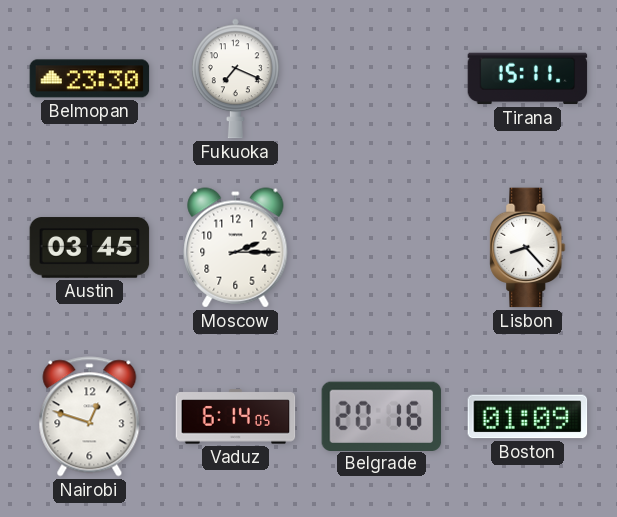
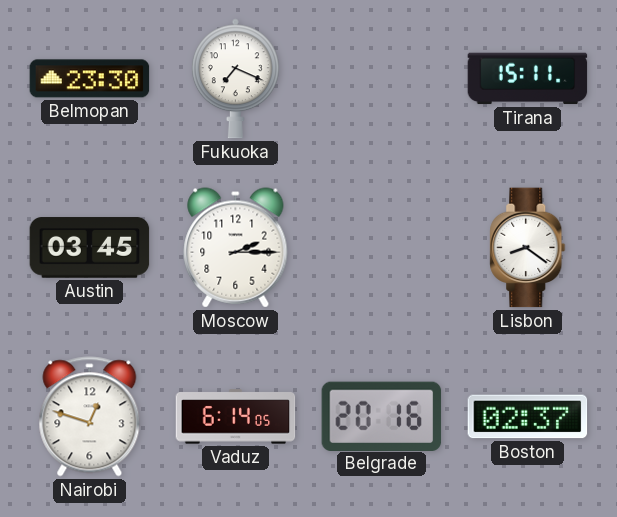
Lisbon: 8:23 -> 8:21
Boston: 01:09 -> 02:37
